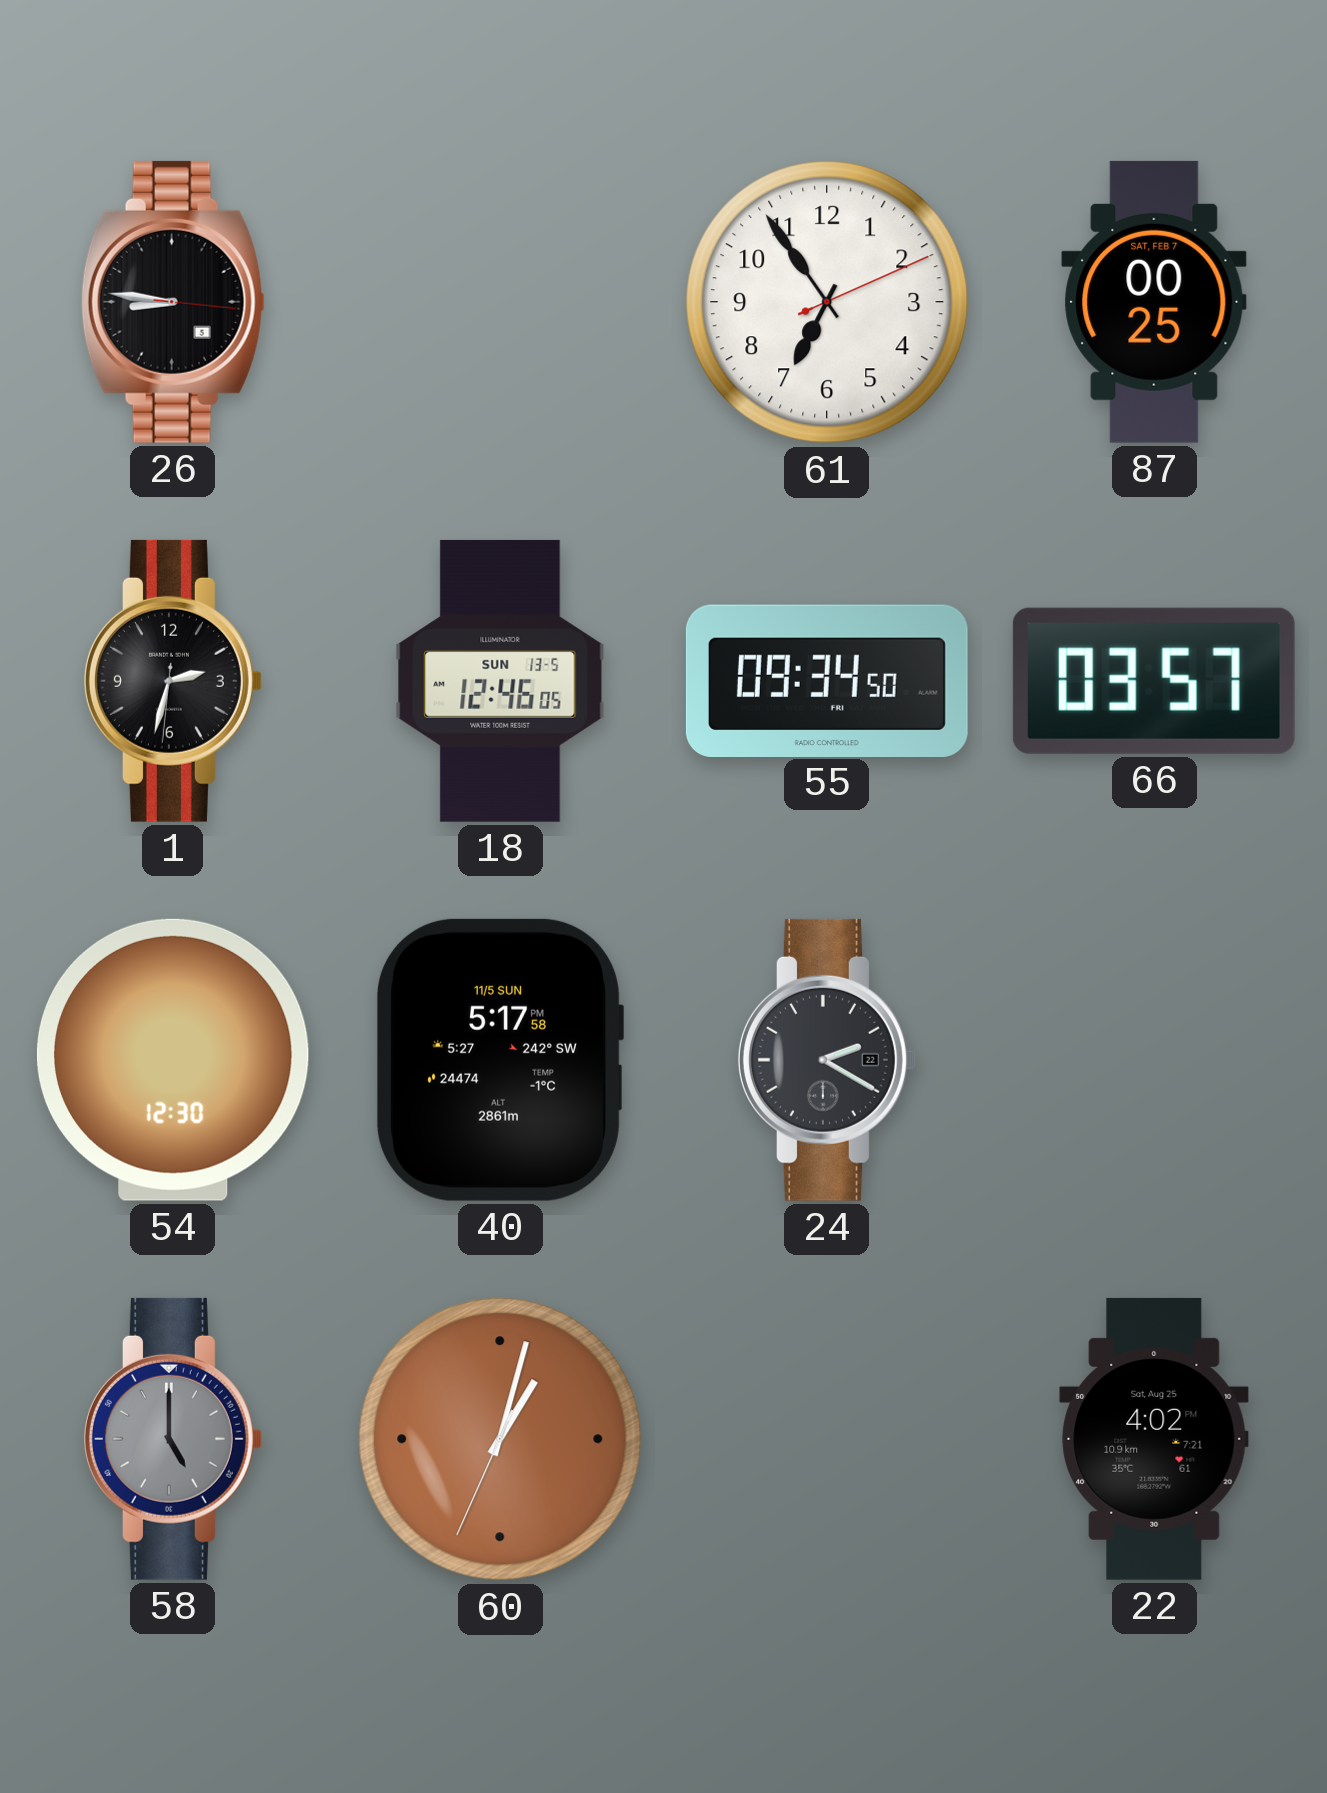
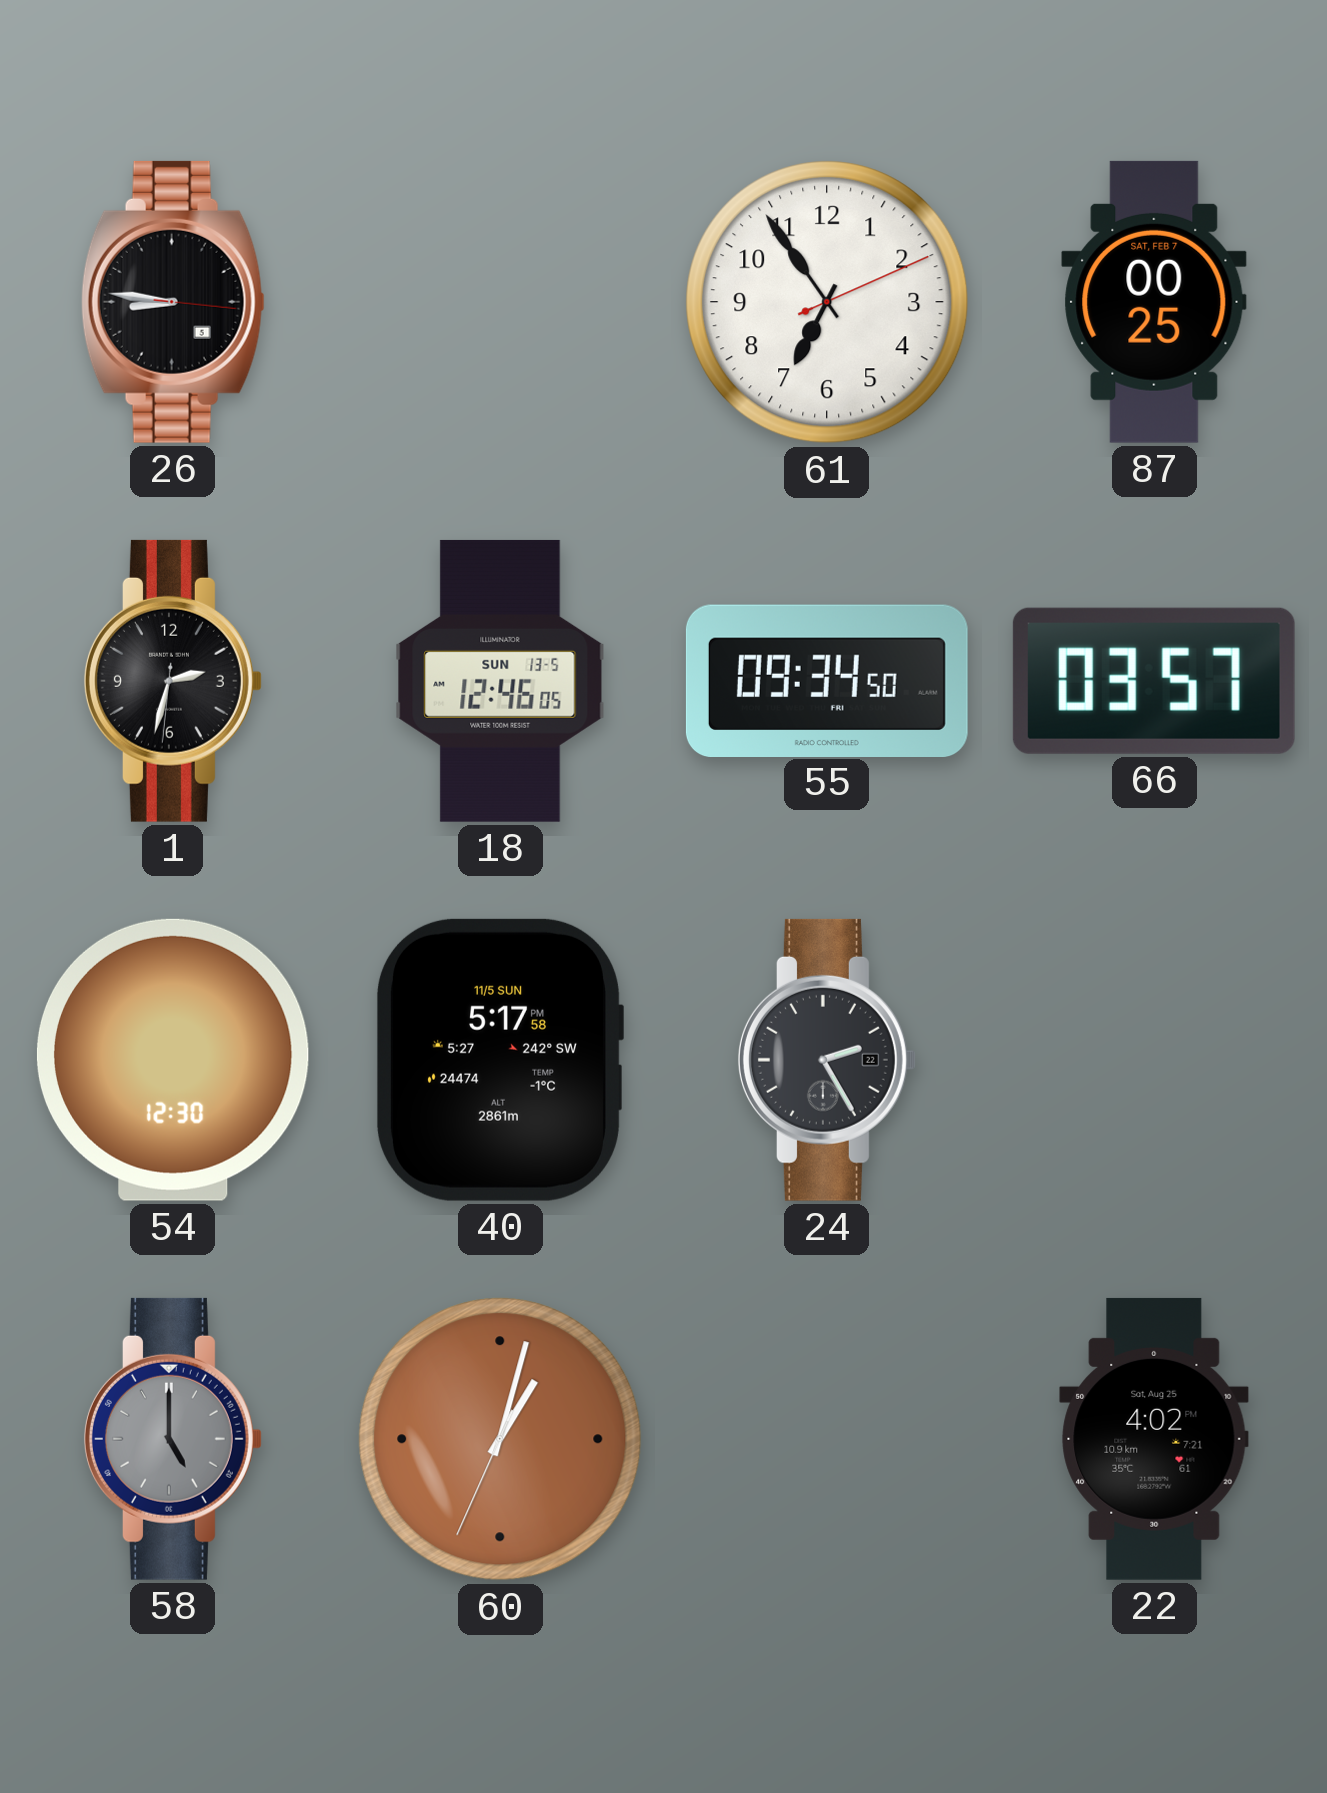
24: 2:20 -> 2:25
